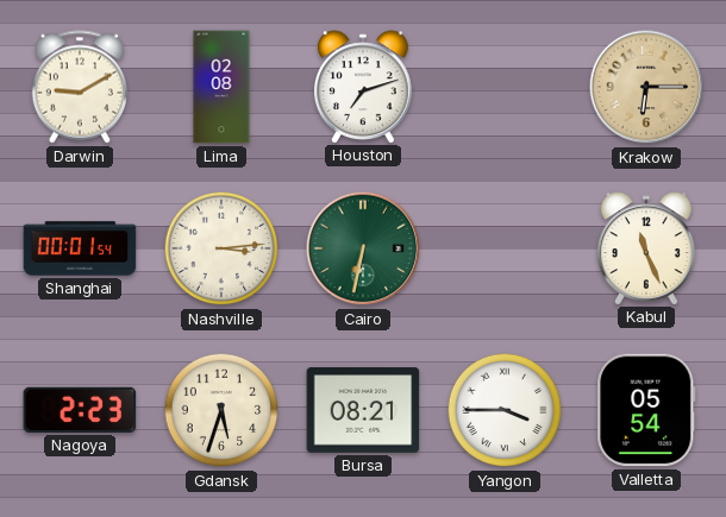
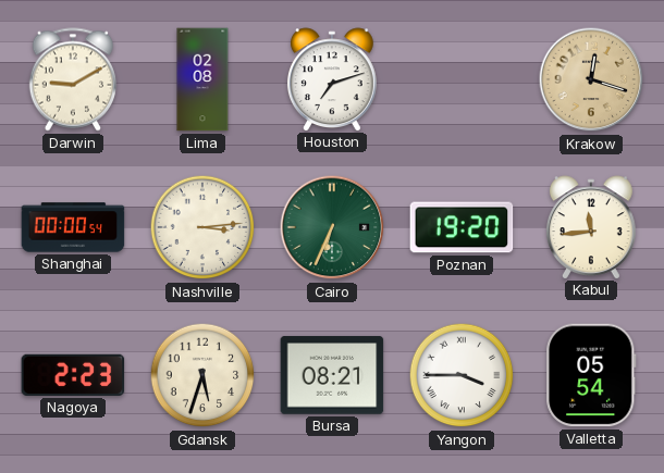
Krakow: 6:15 -> 12:18
Shanghai: 00:01 -> 00:00
Cairo: 6:32 -> 6:34
Poznan: none -> 19:20
Kabul: 11:26 -> 11:44
